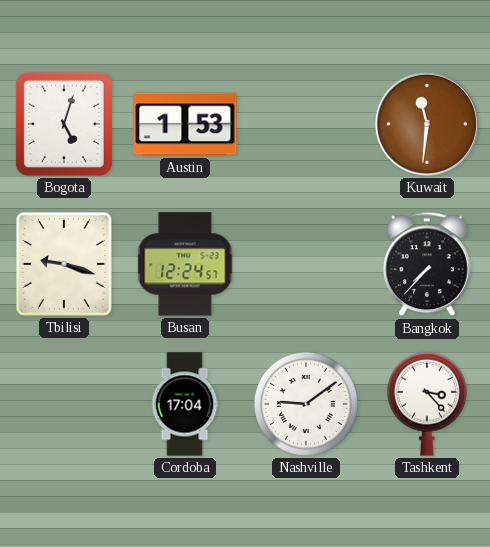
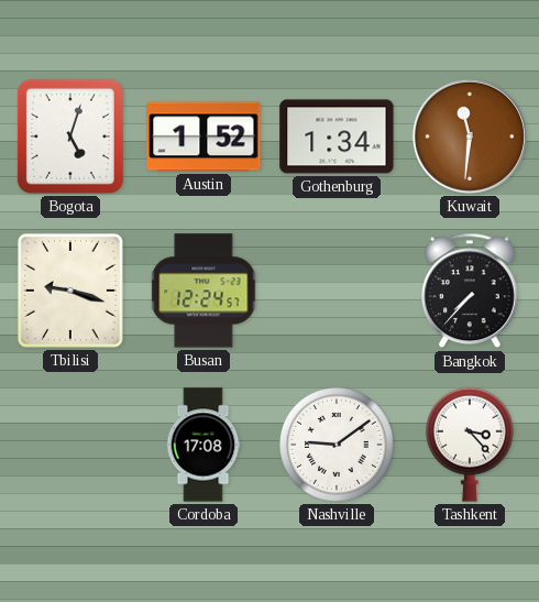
Austin: 1:53 -> 1:52
Gothenburg: none -> 1:34
Cordoba: 17:04 -> 17:08
